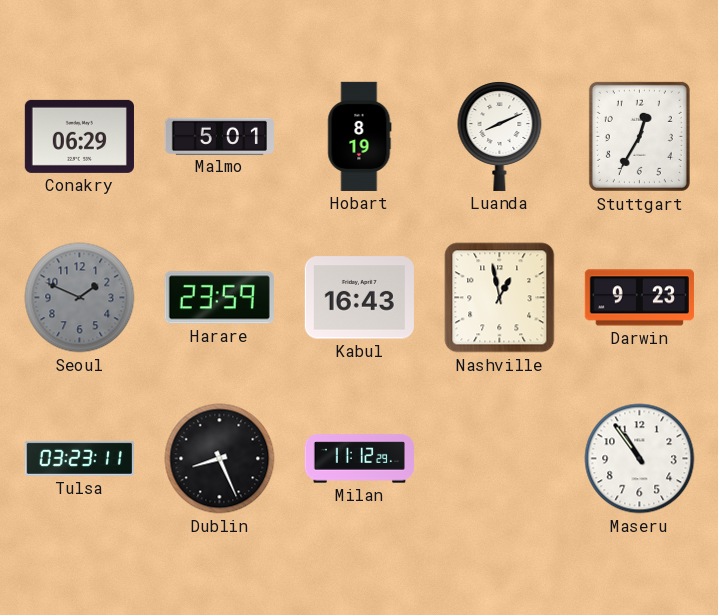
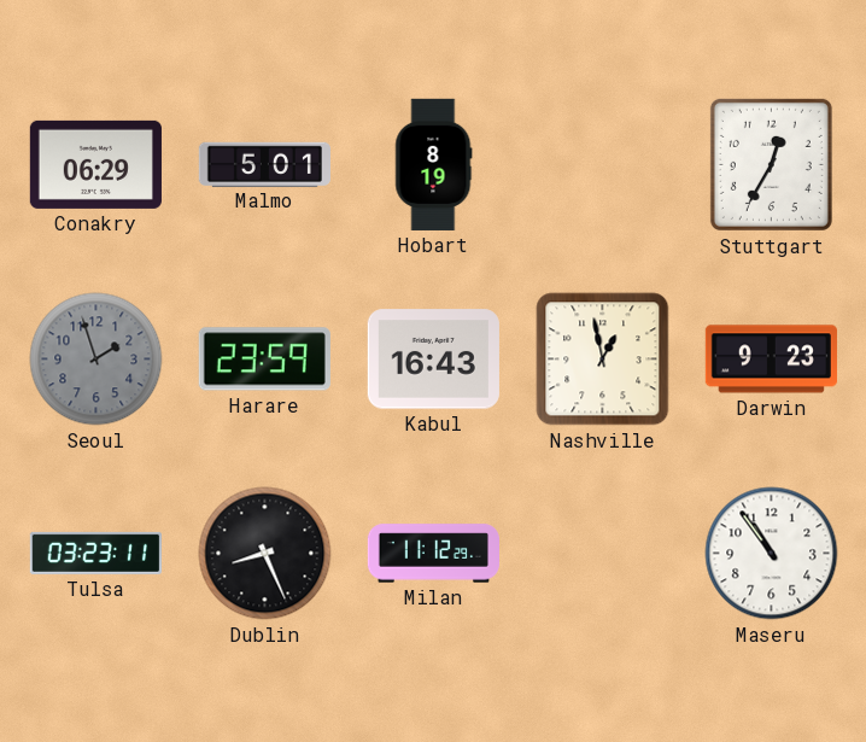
Luanda: 8:11 -> none
Seoul: 1:49 -> 1:57
